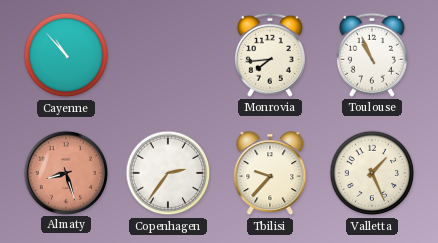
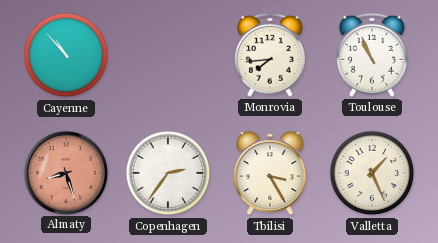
Tbilisi: 9:37 -> 3:25
